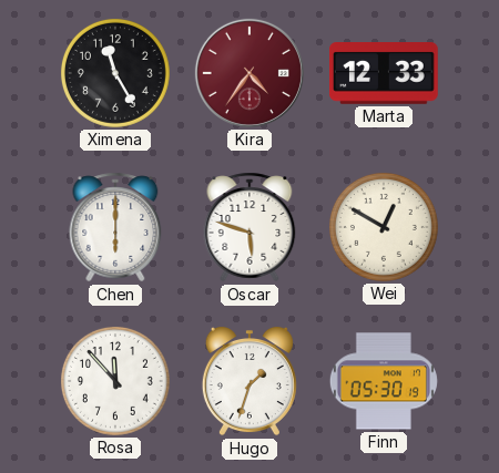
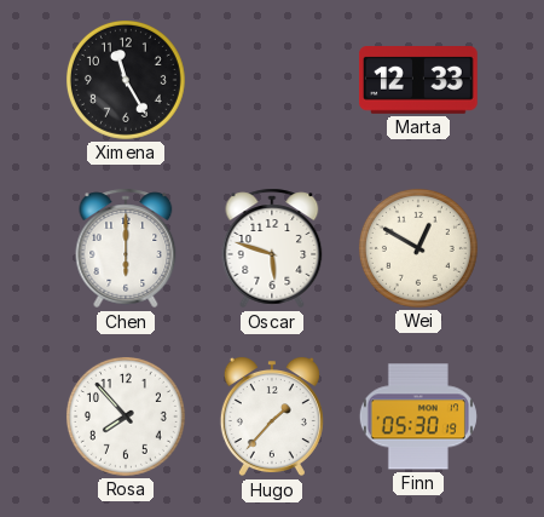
Kira: 4:36 -> none
Rosa: 11:53 -> 7:53
Hugo: 1:33 -> 1:37
